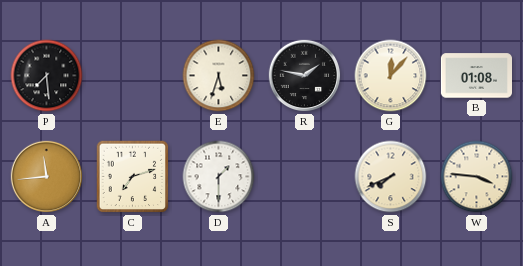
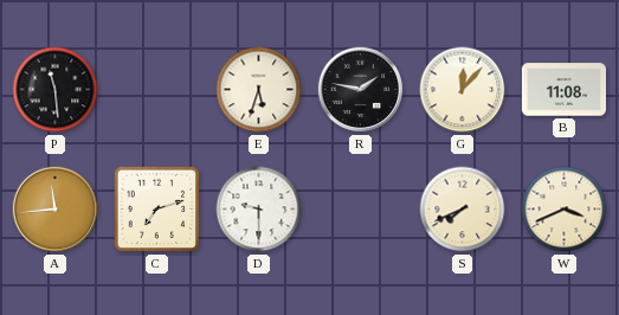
P: 7:29 -> 11:29
B: 01:08 -> 11:08
D: 1:30 -> 9:30
W: 3:46 -> 3:41
